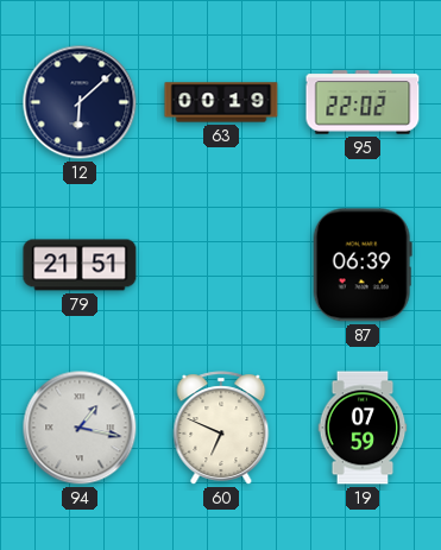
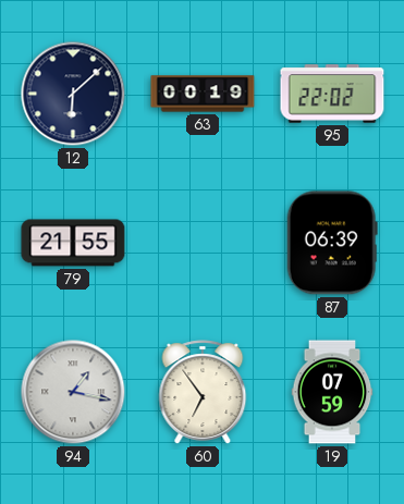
79: 21:51 -> 21:55
60: 6:49 -> 6:54
